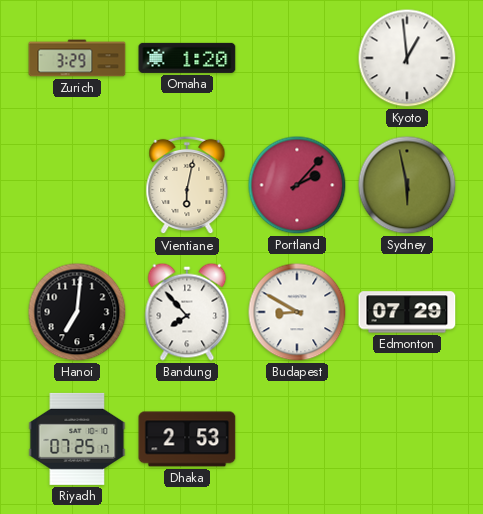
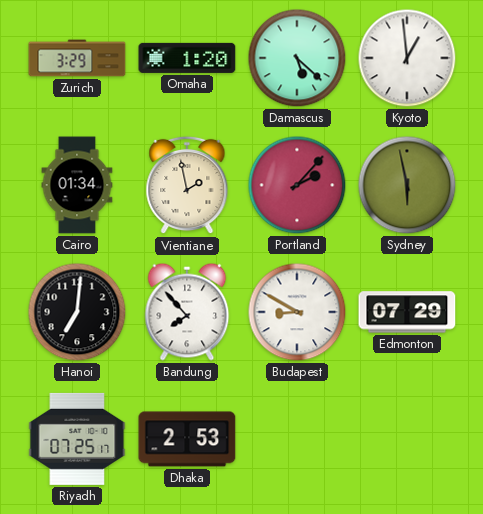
Damascus: none -> 5:22
Cairo: none -> 01:34
Vientiane: 6:02 -> 1:58
